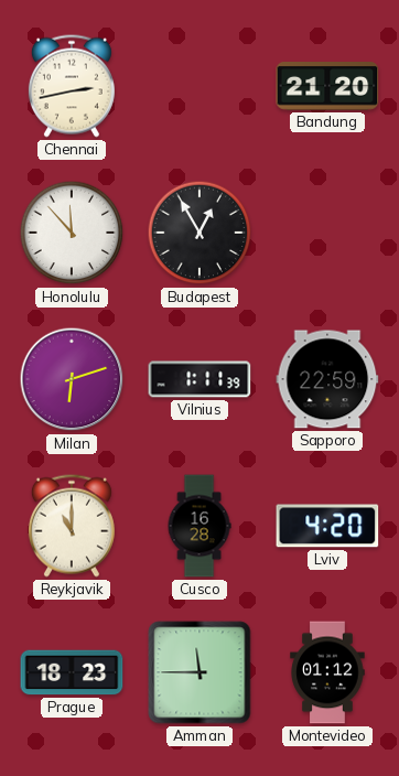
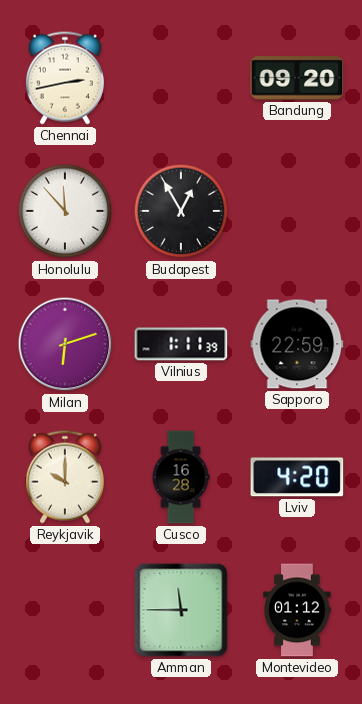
Bandung: 21:20 -> 09:20
Reykjavik: 11:00 -> 10:00
Prague: 18:23 -> none
